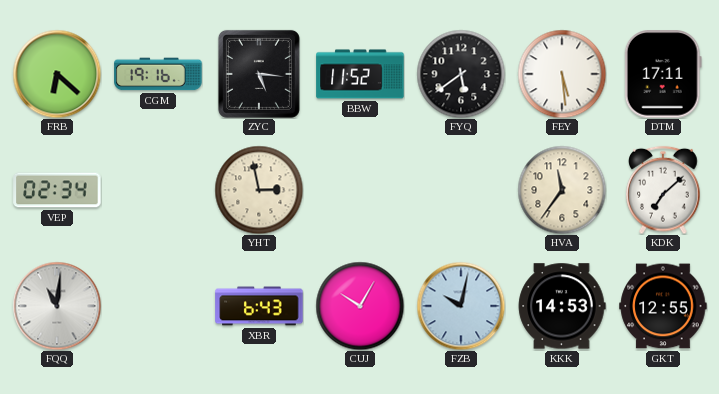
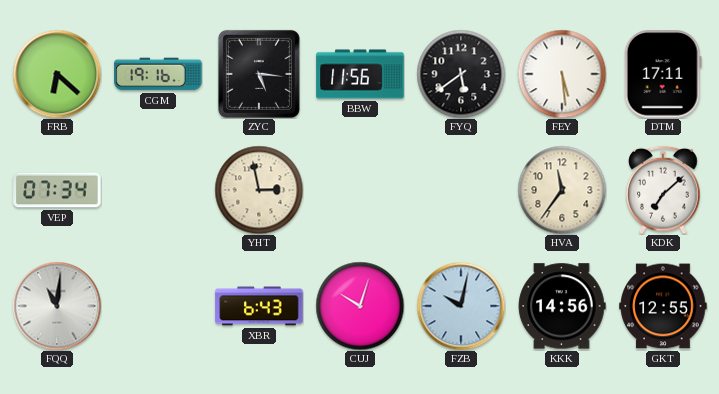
BBW: 11:52 -> 11:56
VEP: 02:34 -> 07:34
CUJ: 10:05 -> 10:03
KKK: 14:53 -> 14:56
